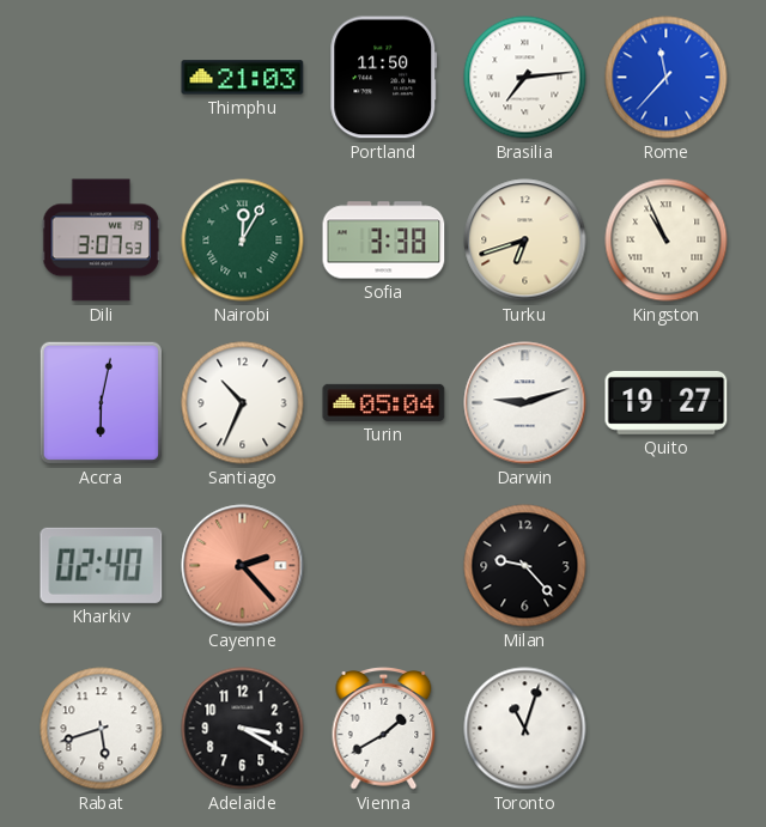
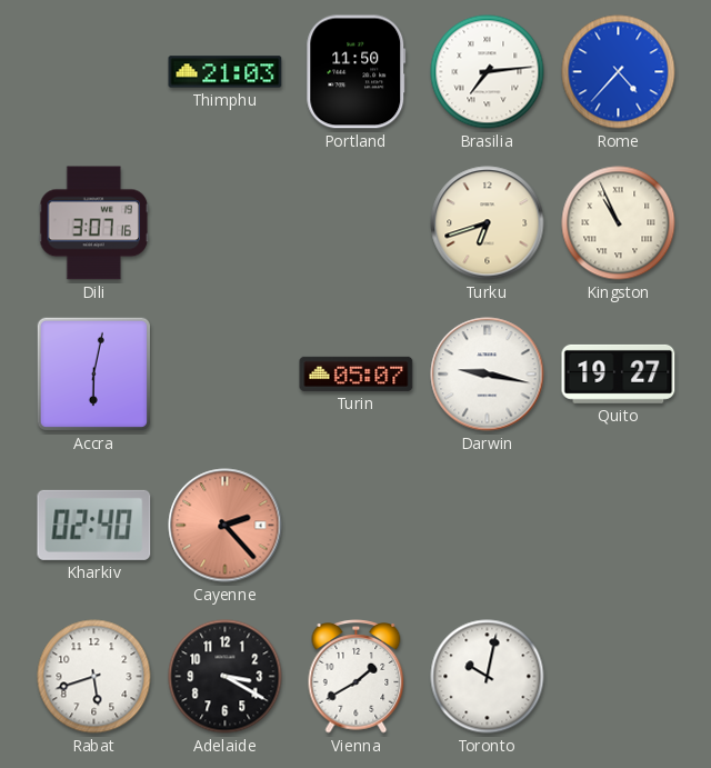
Rome: 11:37 -> 4:37
Dili: 3:07:53 -> 3:07:16
Nairobi: 12:05 -> none
Sofia: 3:38 -> none
Santiago: 10:34 -> none
Turin: 05:04 -> 05:07
Darwin: 9:12 -> 9:17
Milan: 9:23 -> none
Toronto: 11:03 -> 10:02
